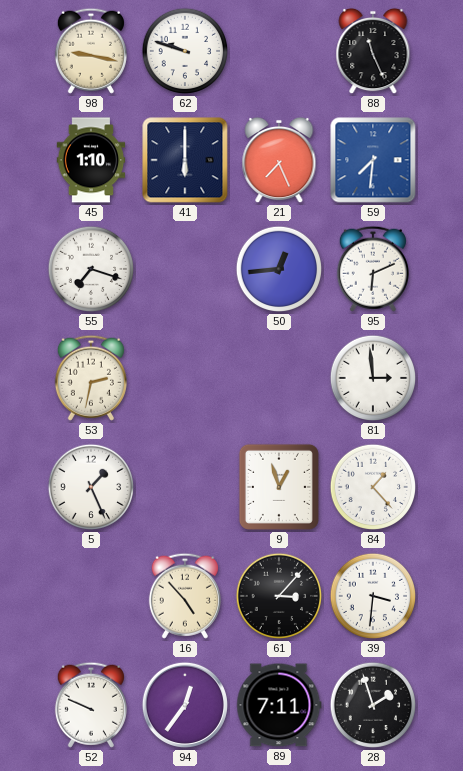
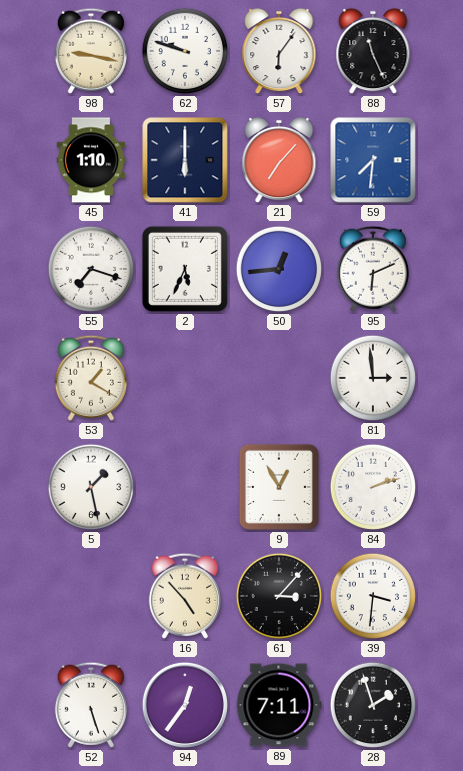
57: none -> 6:06
21: 7:26 -> 7:07
2: none -> 5:34
53: 2:32 -> 1:20
5: 1:26 -> 1:28
9: 12:57 -> 12:55
84: 1:23 -> 2:12
52: 9:49 -> 5:27
